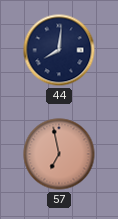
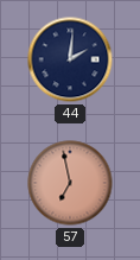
44: 8:01 -> 2:01
